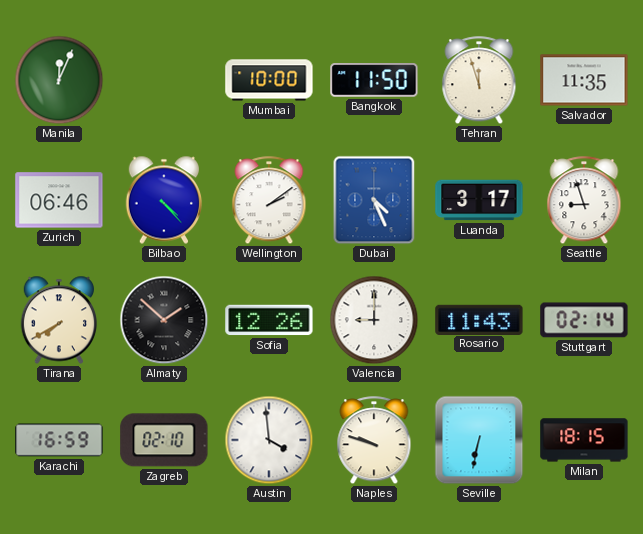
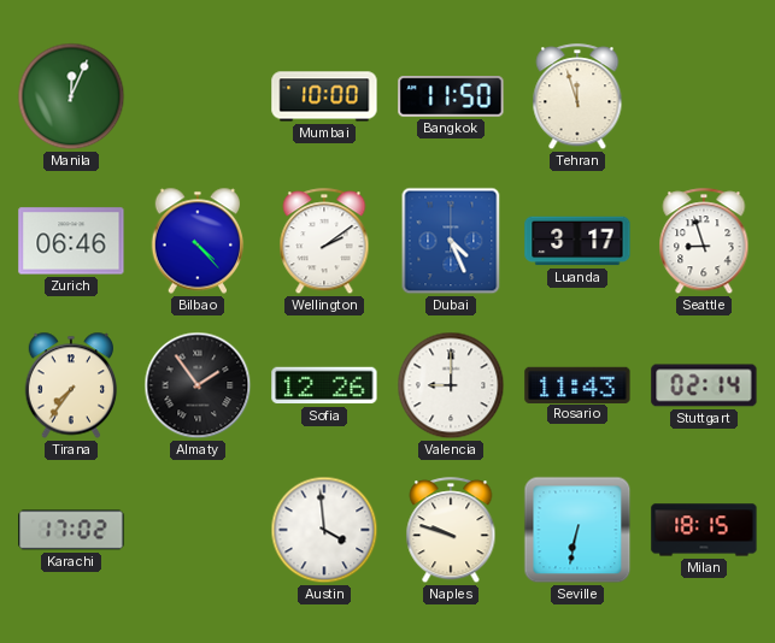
Salvador: 11:35 -> none
Tirana: 7:40 -> 7:36
Almaty: 1:52 -> 1:54
Karachi: 16:59 -> 17:02
Zagreb: 02:10 -> none
